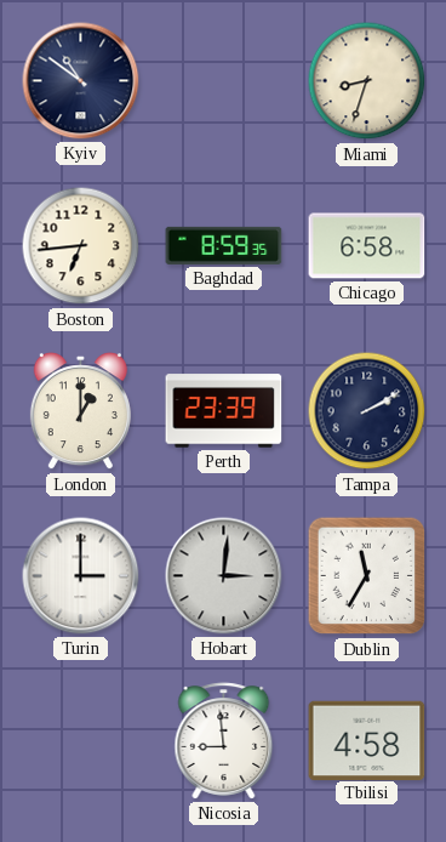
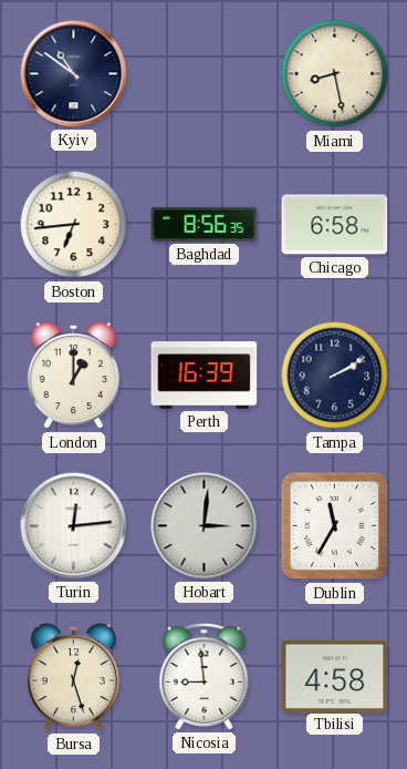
Miami: 8:33 -> 8:28
Baghdad: 8:59 -> 8:56
Perth: 23:39 -> 16:39
Turin: 3:00 -> 12:14
Bursa: none -> 12:27
